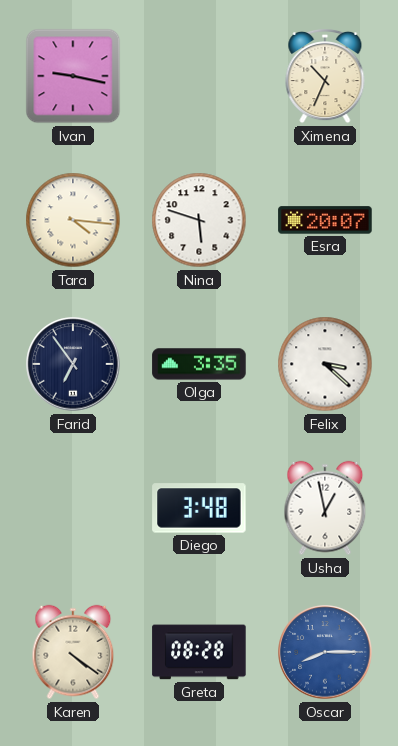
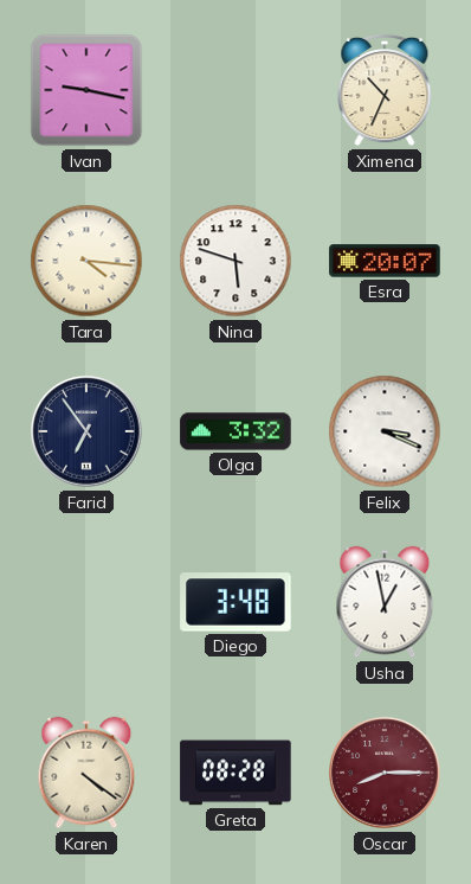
Olga: 3:35 -> 3:32
Felix: 3:22 -> 3:19
Oscar dial: blue -> burgundy
